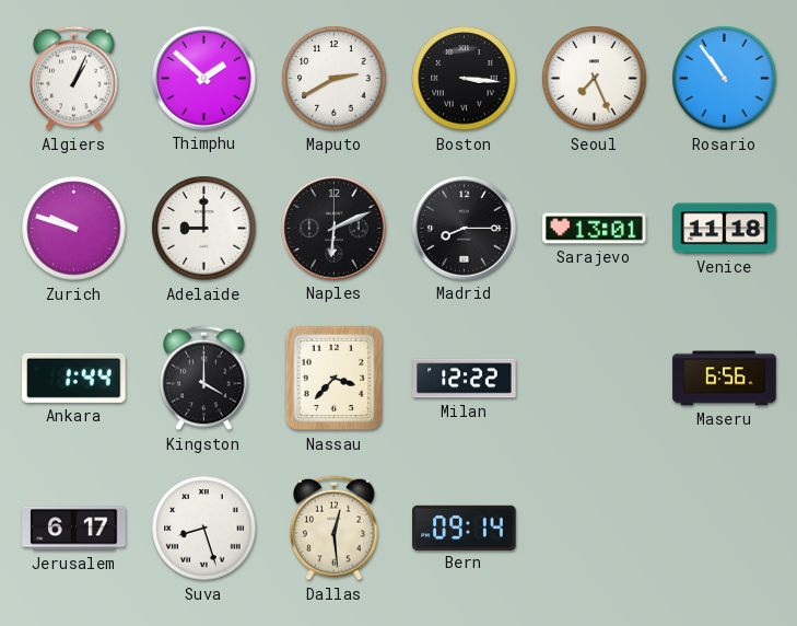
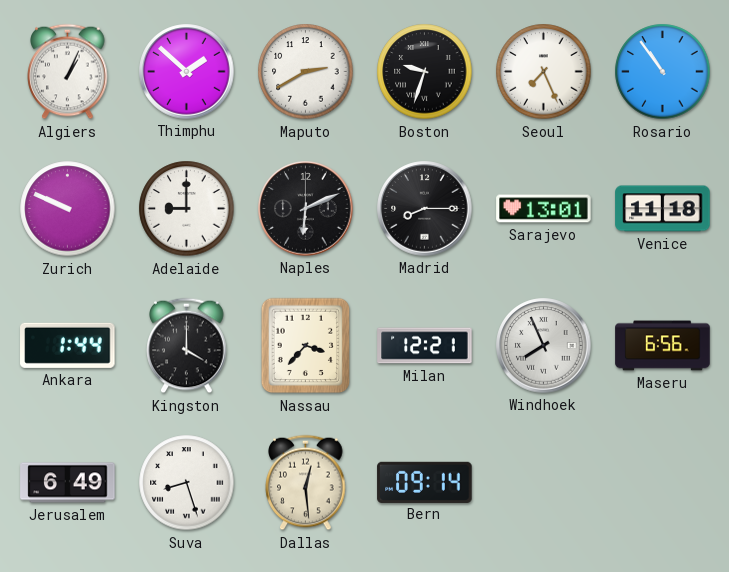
Boston: 3:16 -> 9:33
Zurich: 9:48 -> 9:49
Milan: 12:22 -> 12:21
Windhoek: none -> 7:56
Jerusalem: 6:17 -> 6:49
